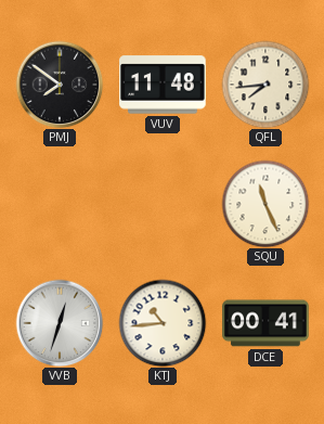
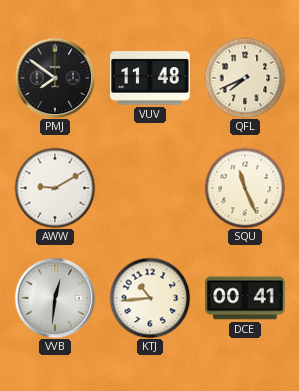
QFL: 7:44 -> 7:41
AWW: none -> 9:10
VVB: 12:33 -> 12:31
